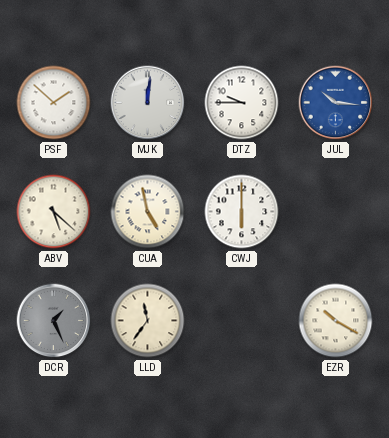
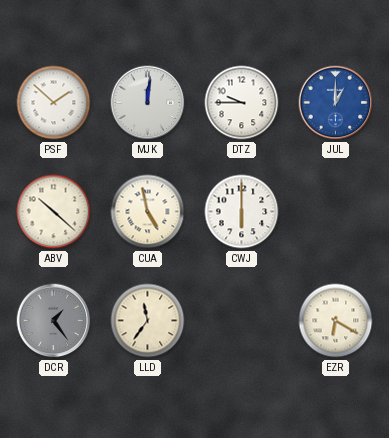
JUL: 10:16 -> 1:00
ABV: 5:22 -> 10:22
DCR: 1:26 -> 1:24
EZR: 10:20 -> 6:20
